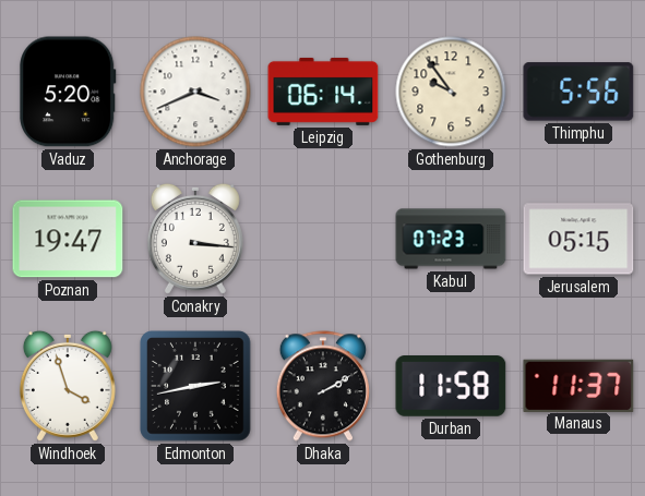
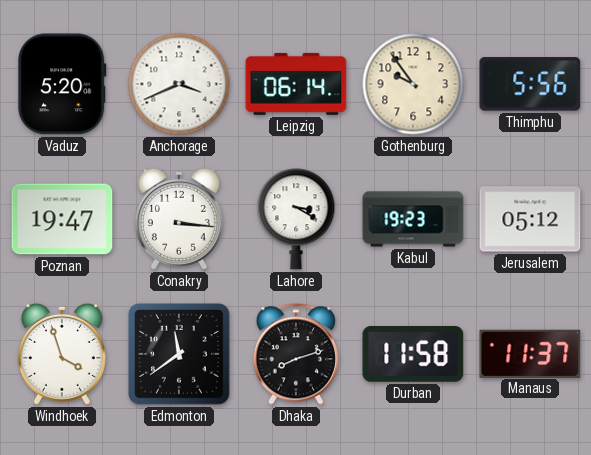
Lahore: none -> 3:20
Kabul: 07:23 -> 19:23
Jerusalem: 05:15 -> 05:12
Edmonton: 2:43 -> 11:39
Dhaka: 2:10 -> 8:12
